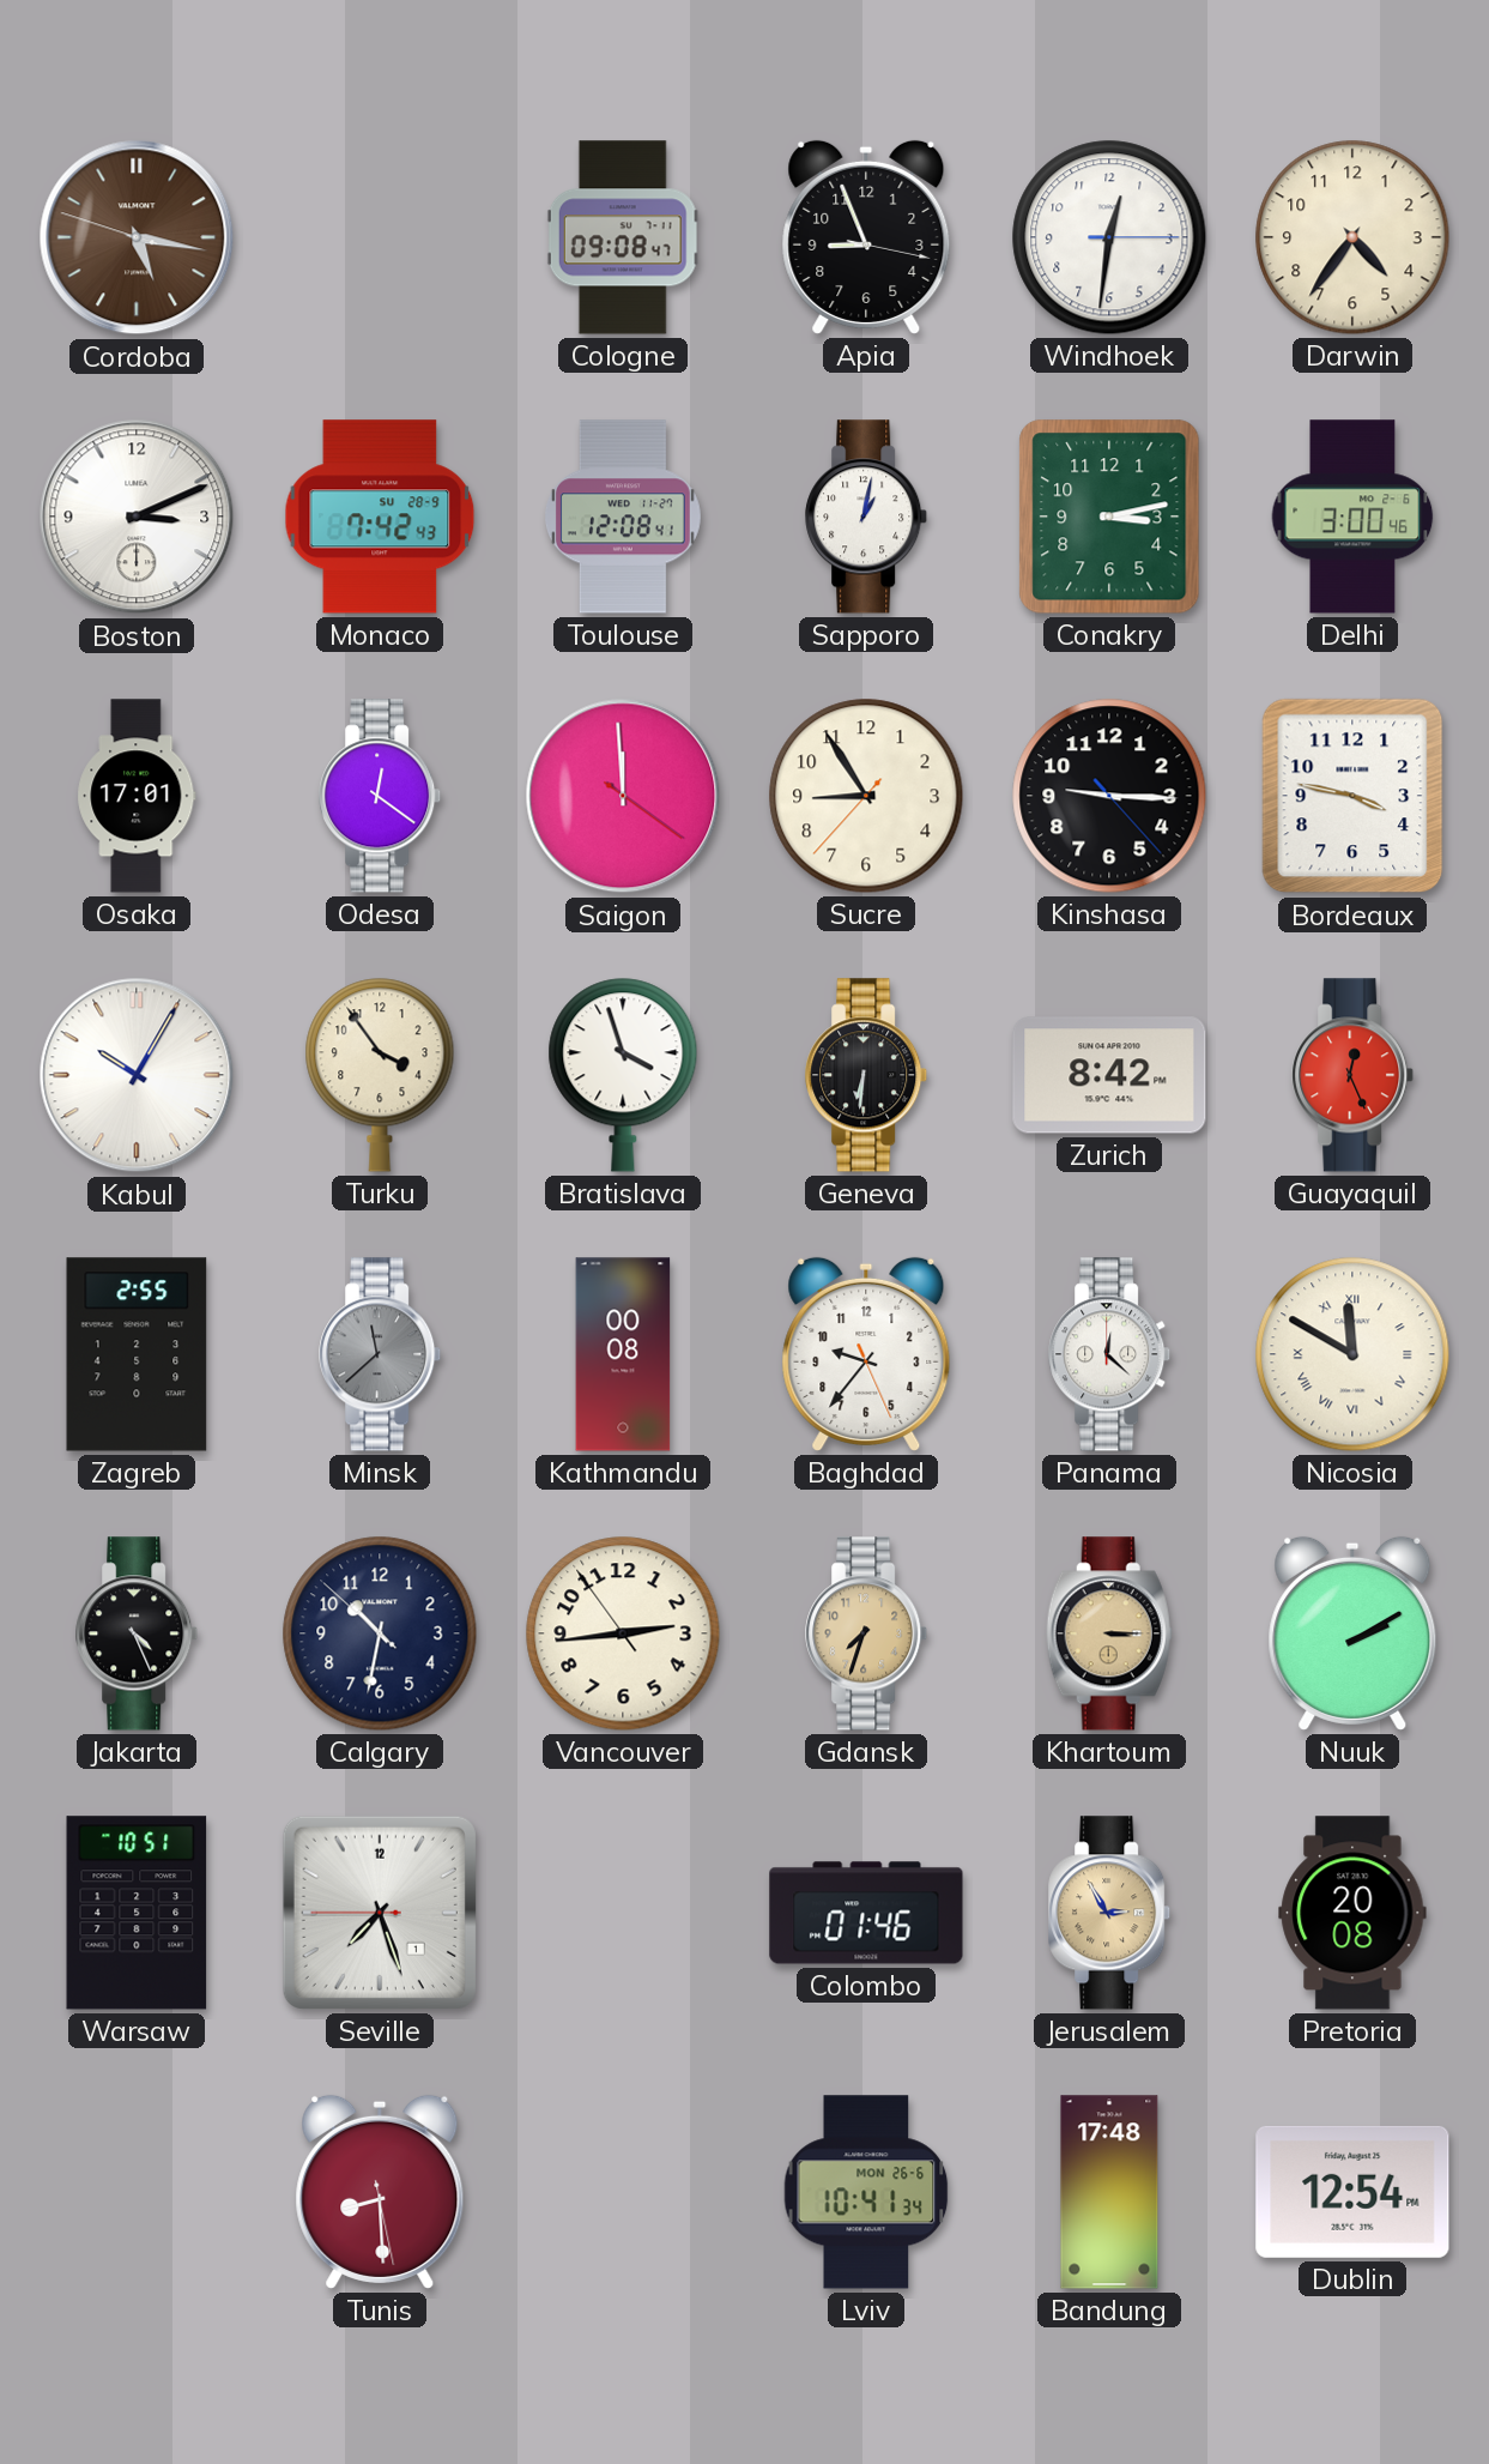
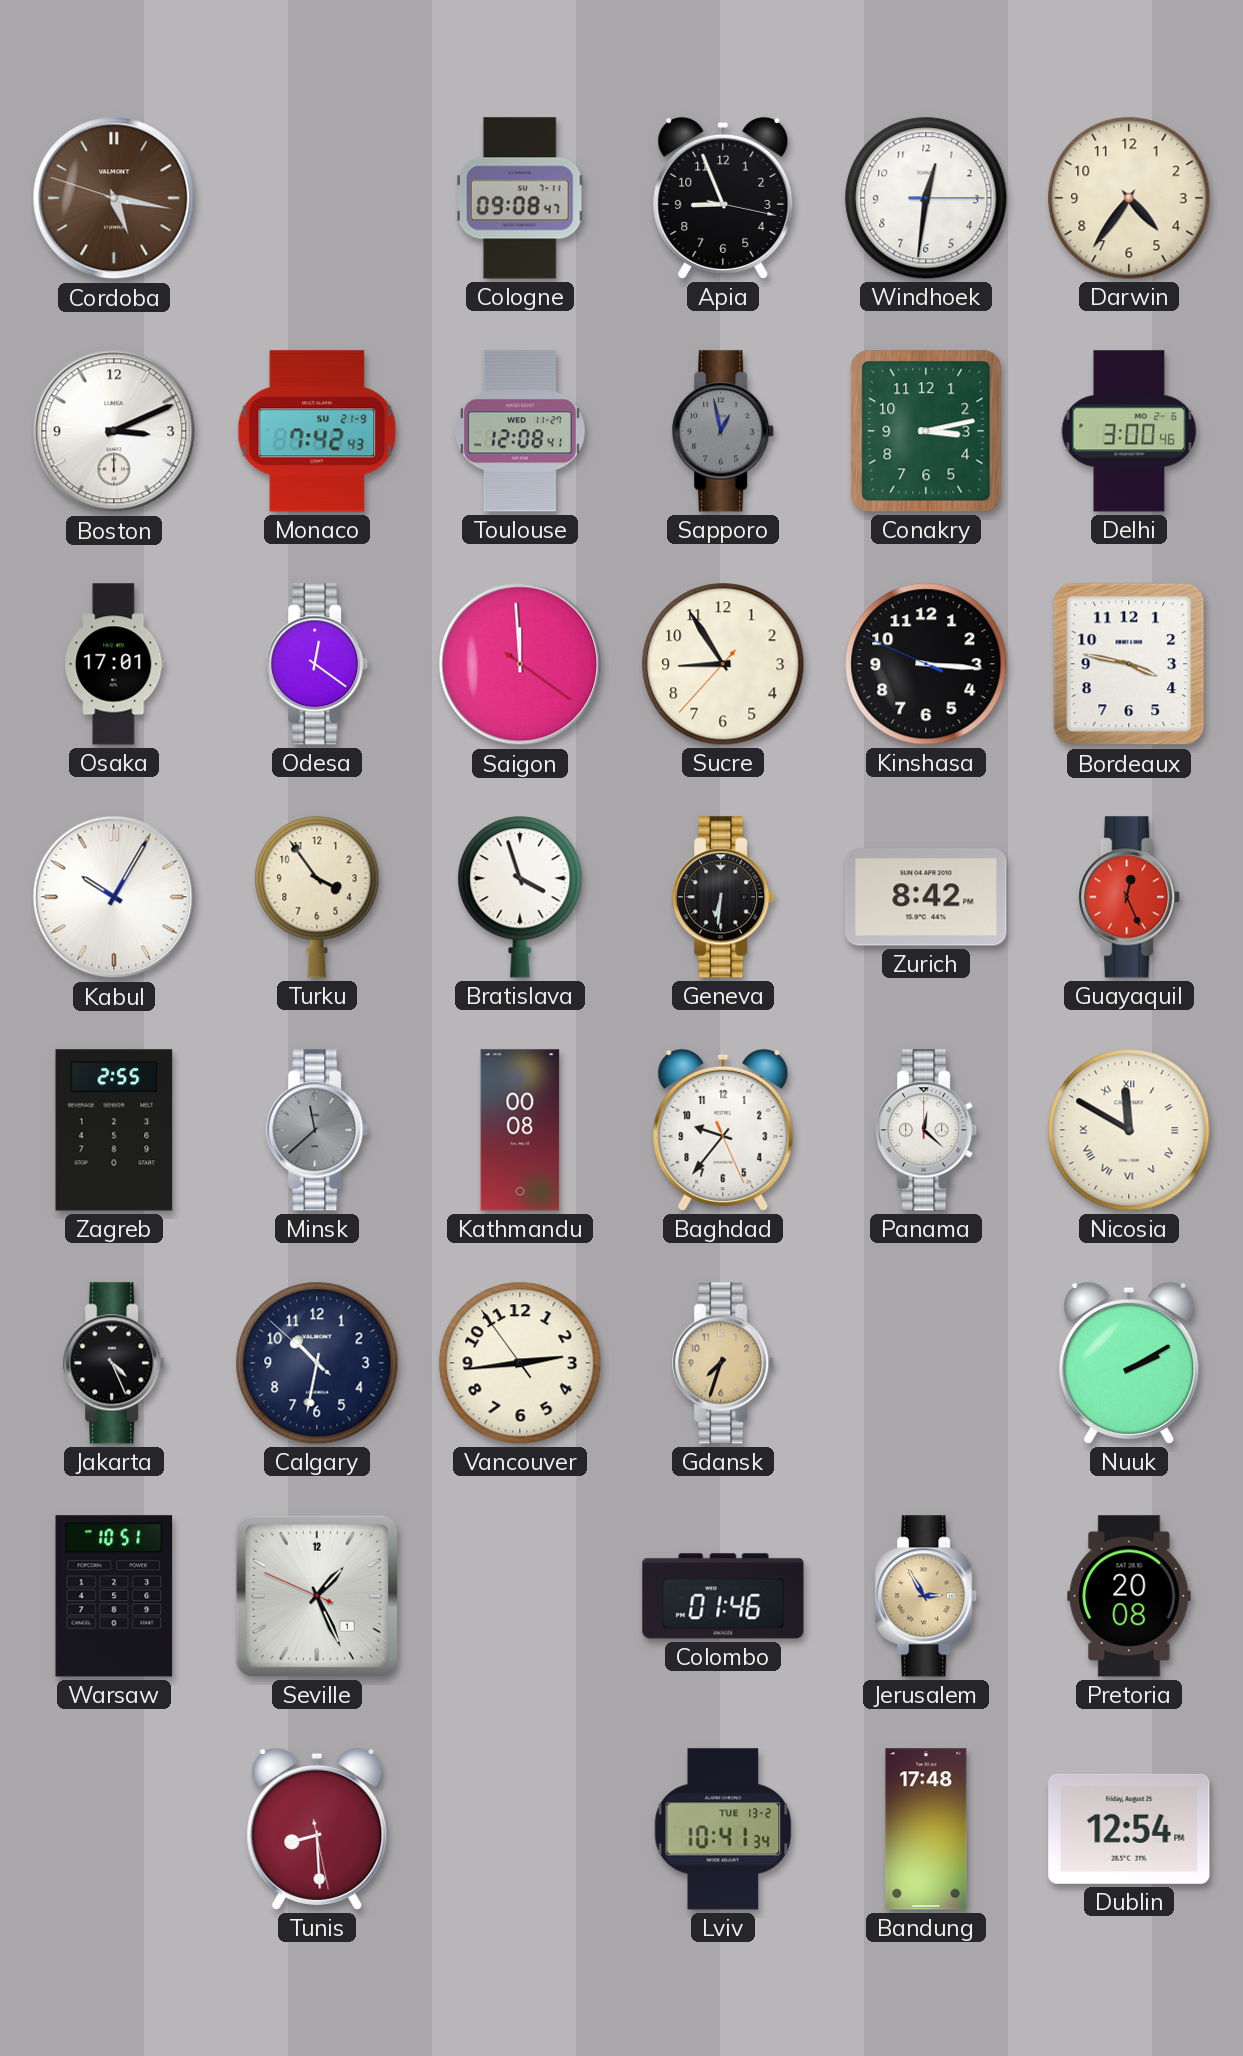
Monaco date: SU 28-9 -> SU 21-9
Sapporo: 1:02 -> 12:58
Sapporo dial: white -> grey
Kinshasa: 9:15 -> 3:15
Khartoum: 3:15 -> none
Seville: 7:26 -> 1:25
Lviv date: MON 26-6 -> TUE 13-2
